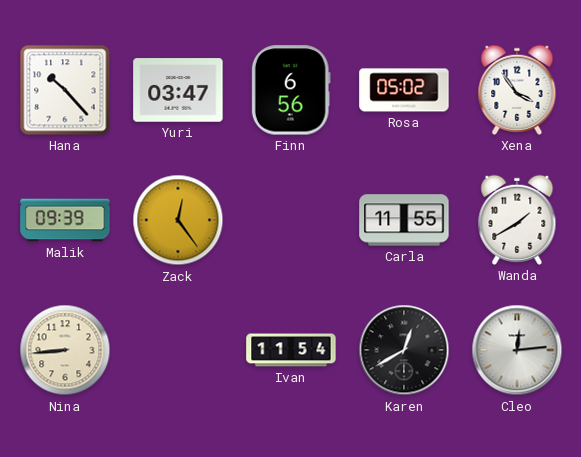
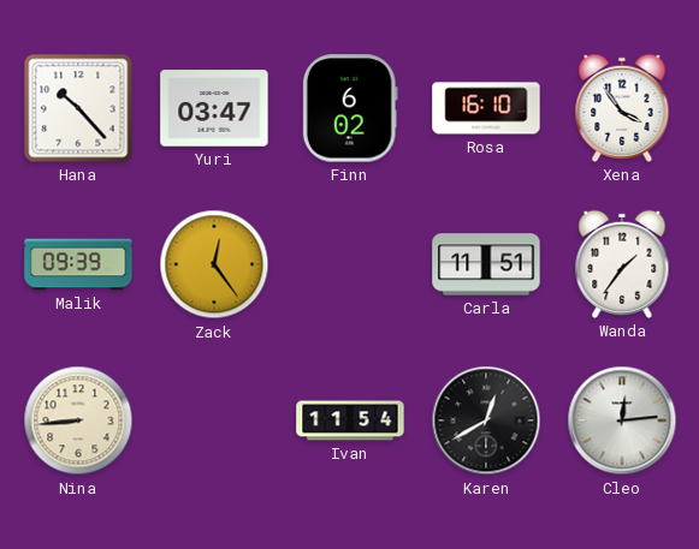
Finn: 6:56 -> 6:02
Rosa: 05:02 -> 16:10
Carla: 11:55 -> 11:51
Wanda: 1:40 -> 1:36
